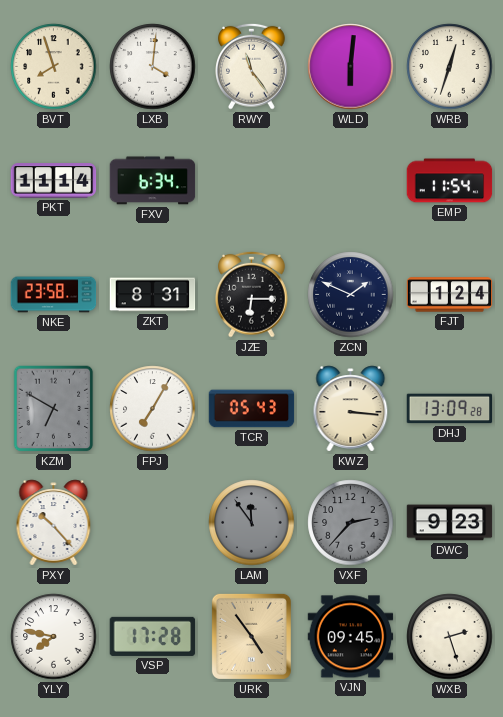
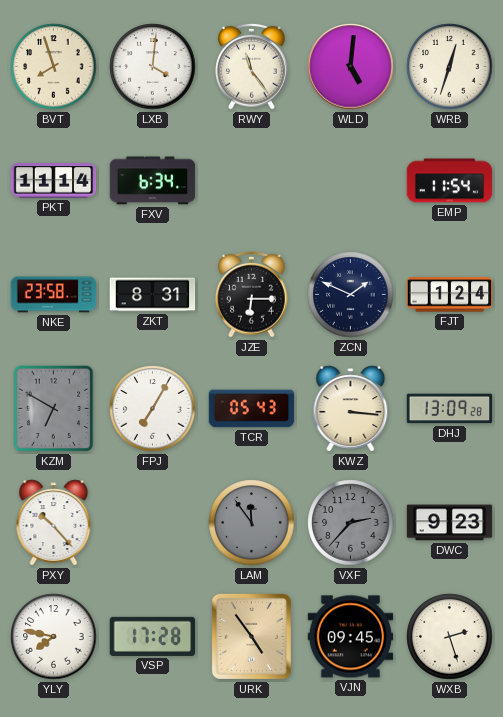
WLD: 6:01 -> 5:01
